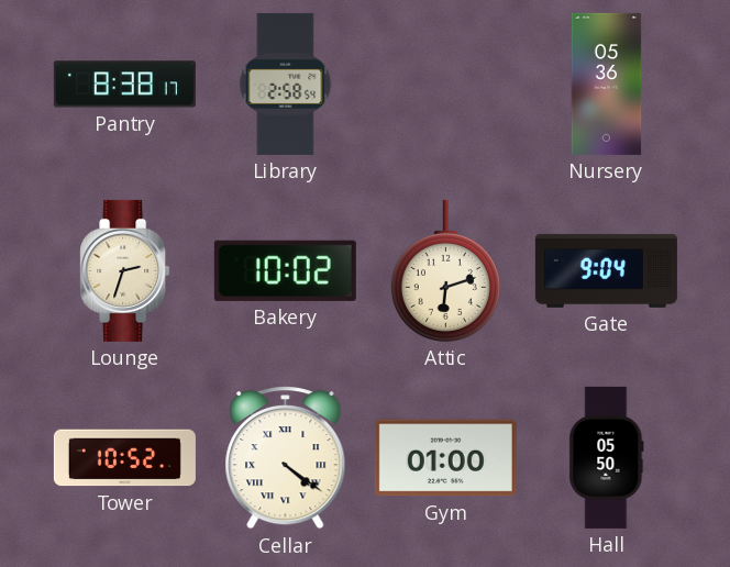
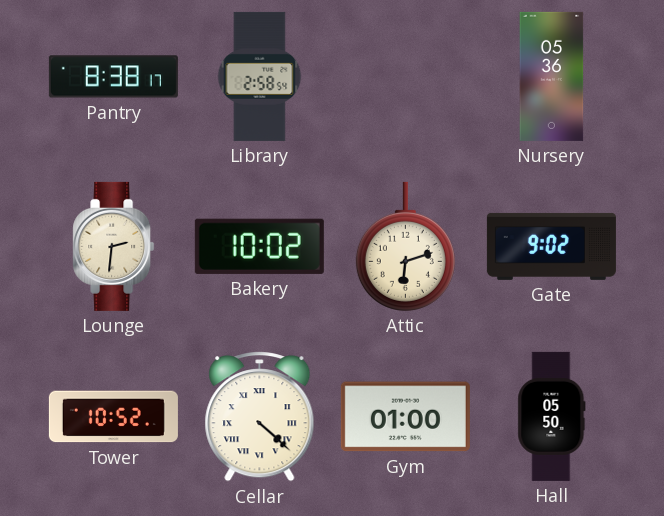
Lounge: 2:33 -> 2:31
Gate: 9:04 -> 9:02
Cellar: 4:21 -> 4:22
